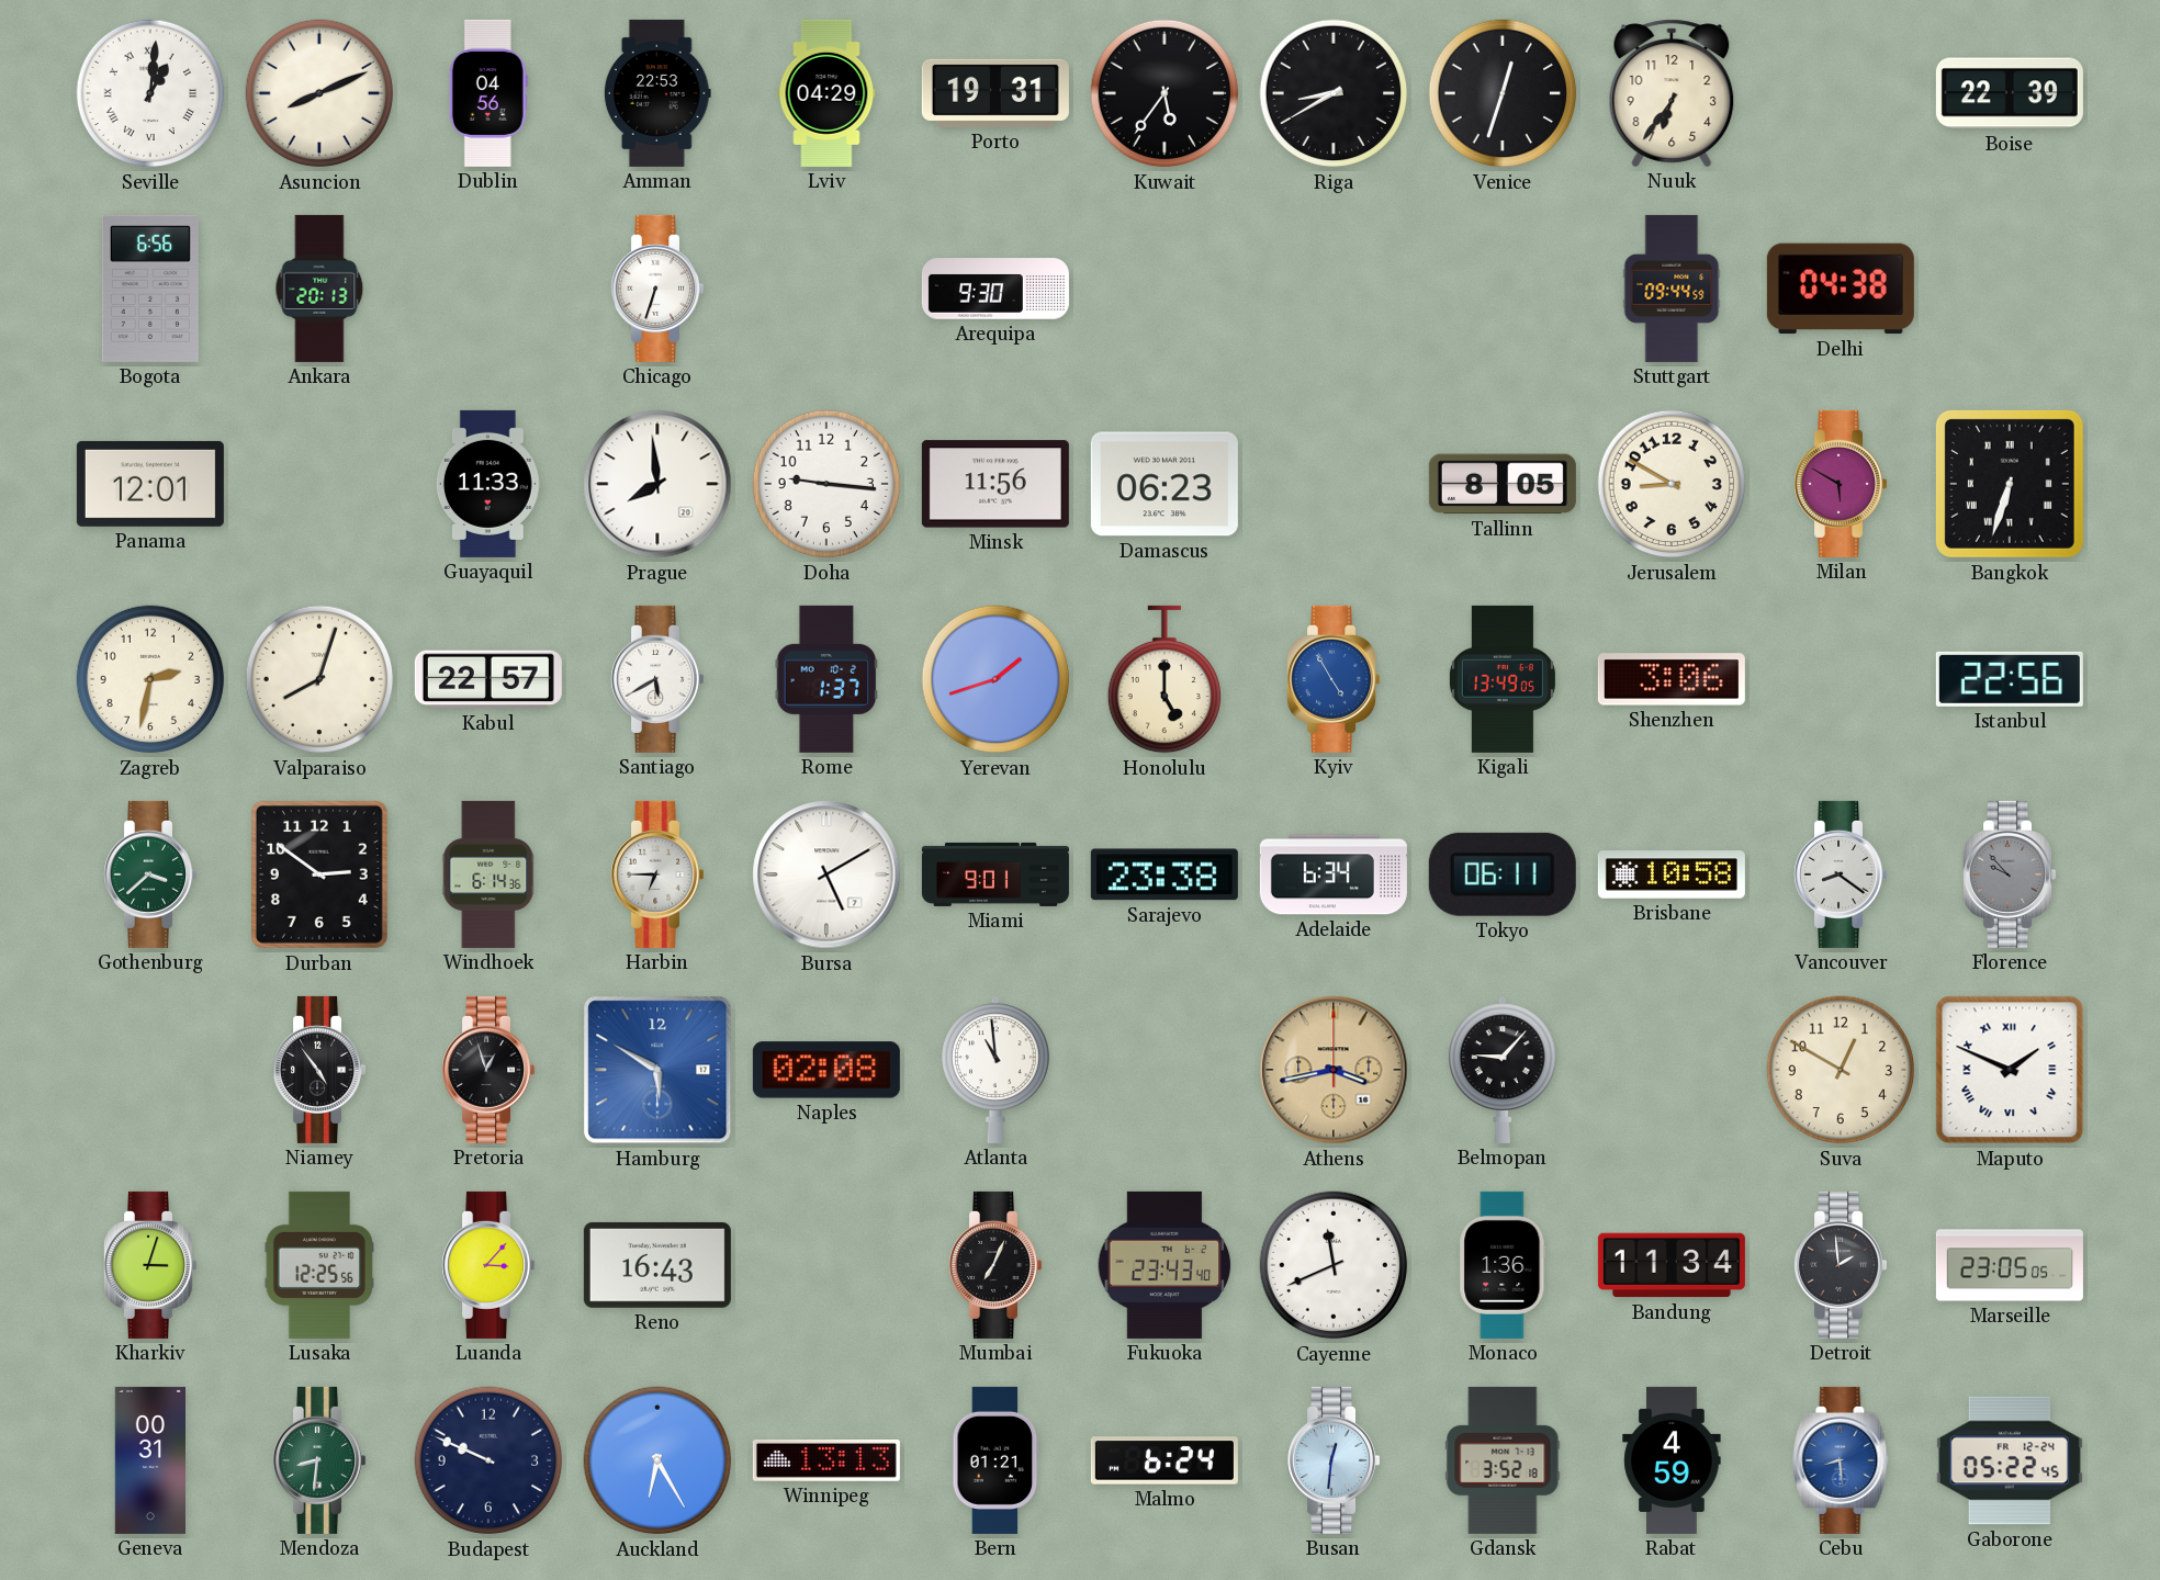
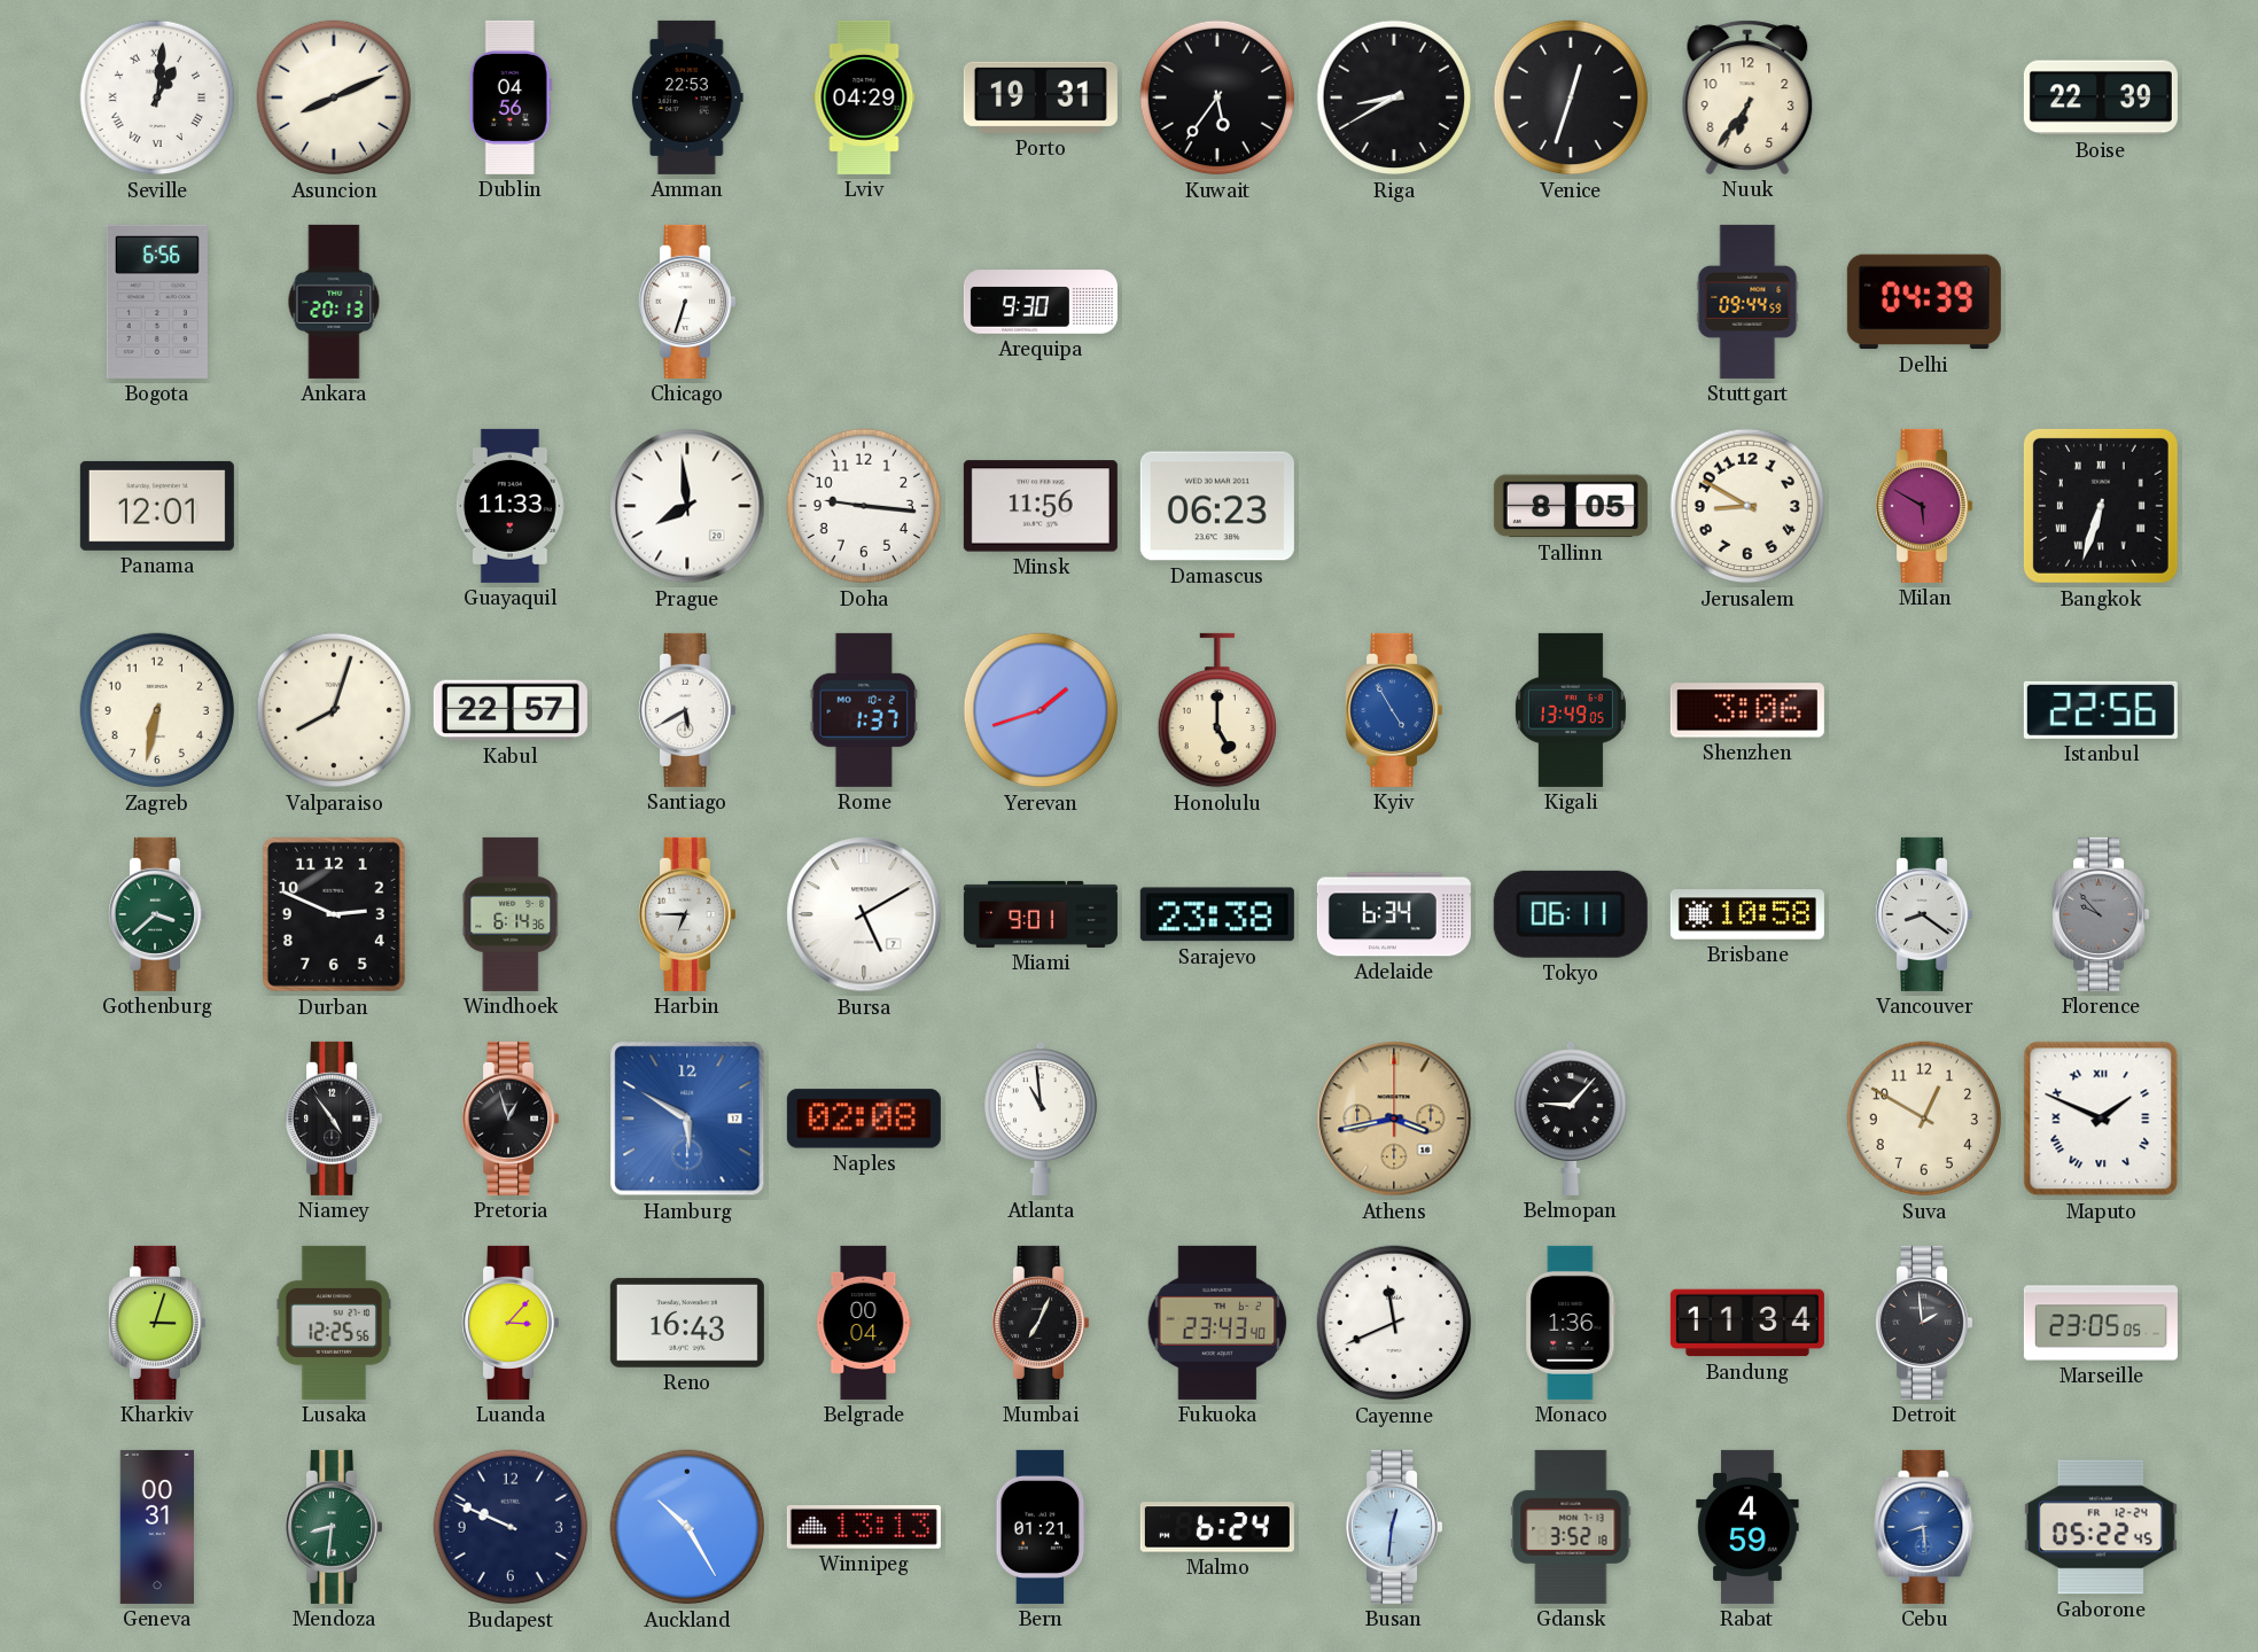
Delhi: 04:38 -> 04:39
Zagreb: 2:32 -> 6:32
Durban: 2:51 -> 2:49
Belgrade: none -> 00:04
Auckland: 6:25 -> 10:25
